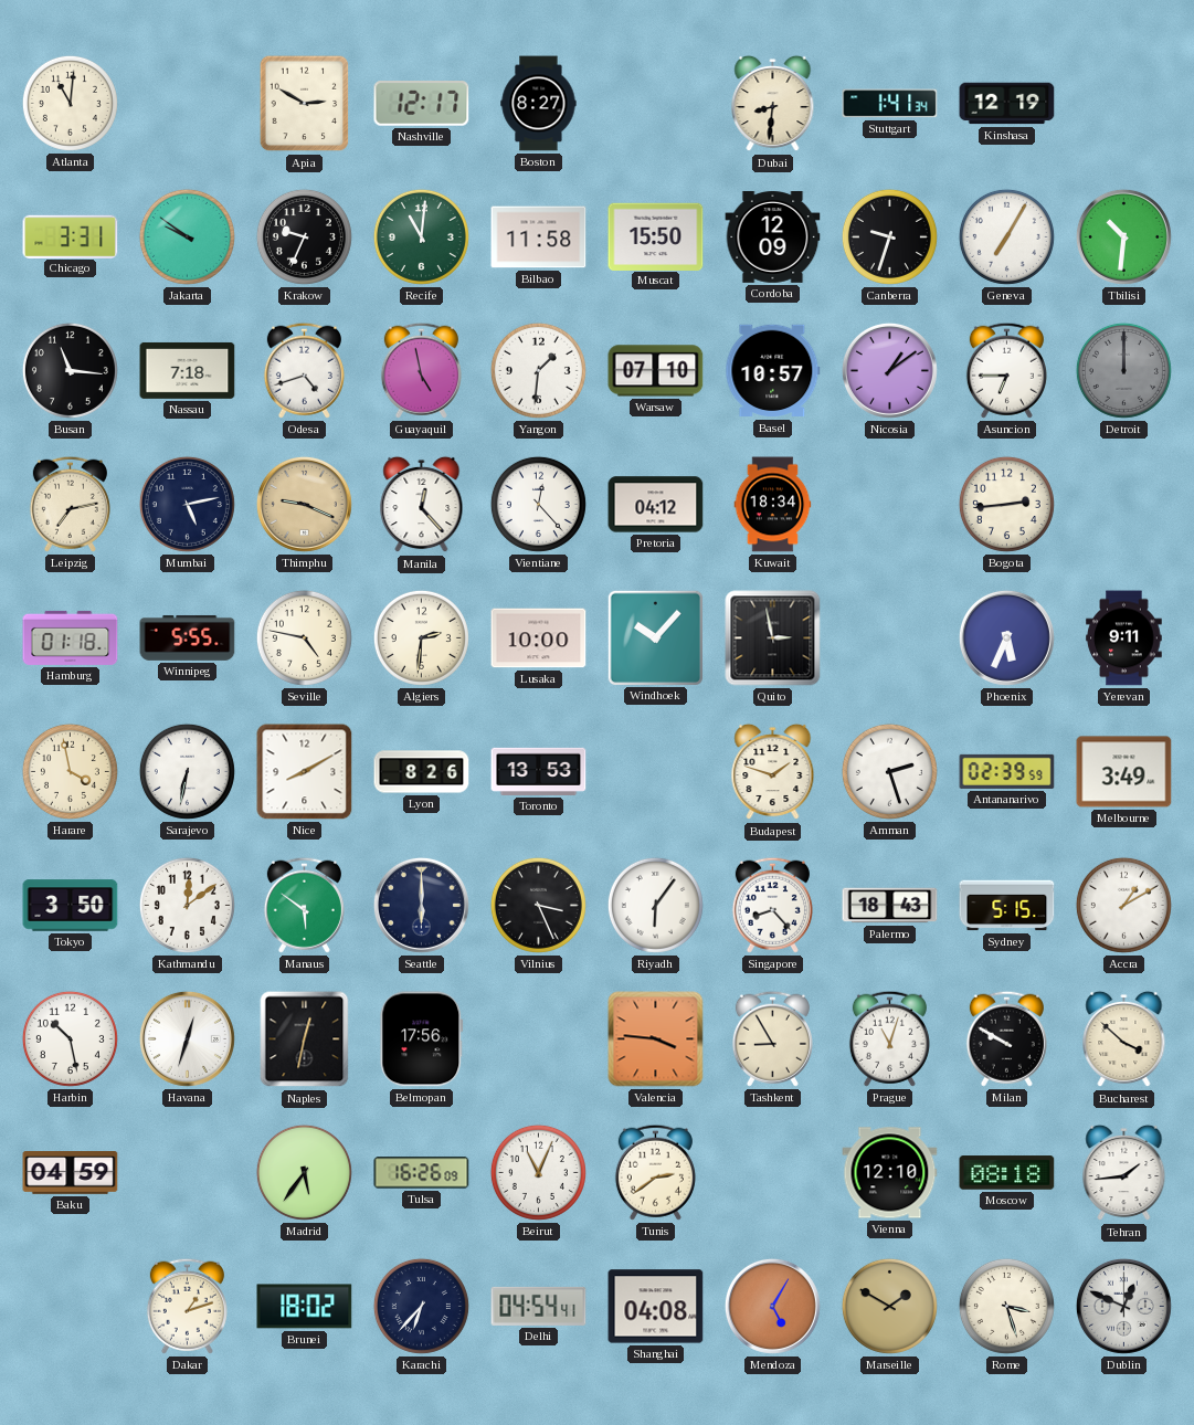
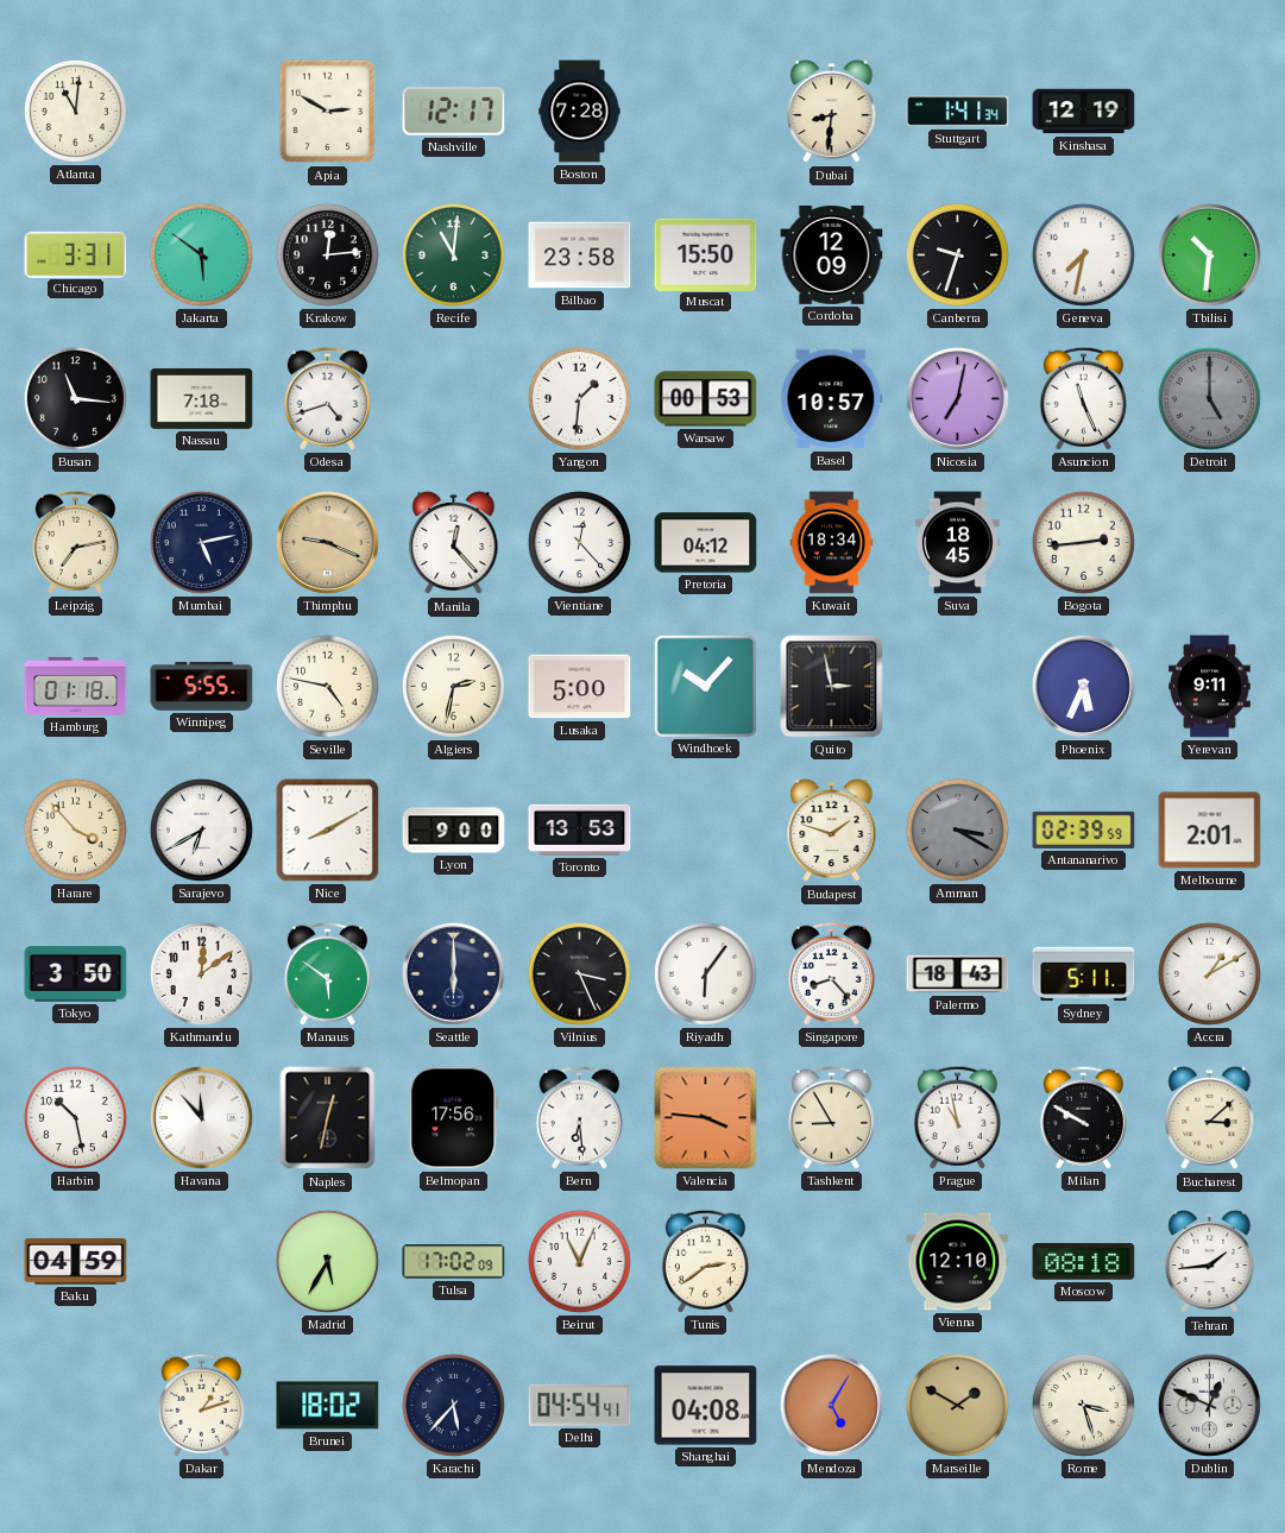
Boston: 8:27 -> 7:28
Jakarta: 9:51 -> 5:51
Krakow: 9:34 -> 12:14
Bilbao: 11:58 -> 23:58
Geneva: 7:05 -> 7:32
Guayaquil: 4:58 -> none
Warsaw: 07:10 -> 00:53
Nicosia: 1:09 -> 7:02
Asuncion: 6:45 -> 11:26
Detroit: 12:00 -> 5:00
Suva: none -> 18:45
Algiers: 2:31 -> 2:32
Lusaka: 10:00 -> 5:00
Harare: 3:58 -> 3:53
Sarajevo: 6:32 -> 6:40
Lyon: 8:26 -> 9:00
Amman: 2:27 -> 3:20
Amman dial: white -> grey
Melbourne: 3:49 -> 2:01
Sydney: 5:15 -> 5:11
Havana: 12:33 -> 11:53
Bern: none -> 6:29
Prague: 11:03 -> 10:58
Bucharest: 3:52 -> 3:08
Madrid: 5:36 -> 5:35
Tulsa: 16:26 -> 17:02
Karachi: 6:37 -> 5:37
